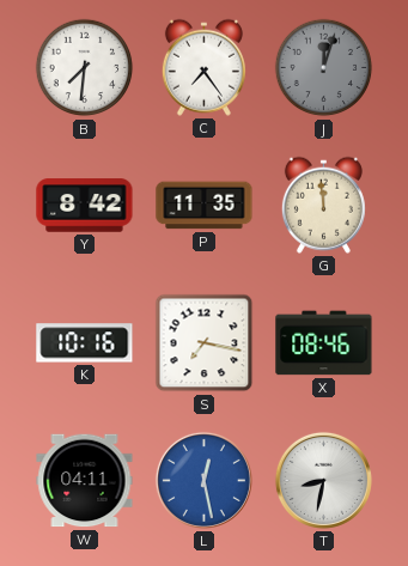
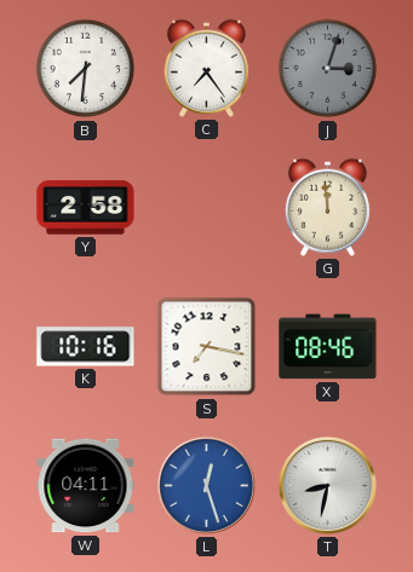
J: 12:03 -> 3:03
Y: 8:42 -> 2:58
P: 11:35 -> none
L: 12:28 -> 12:27
